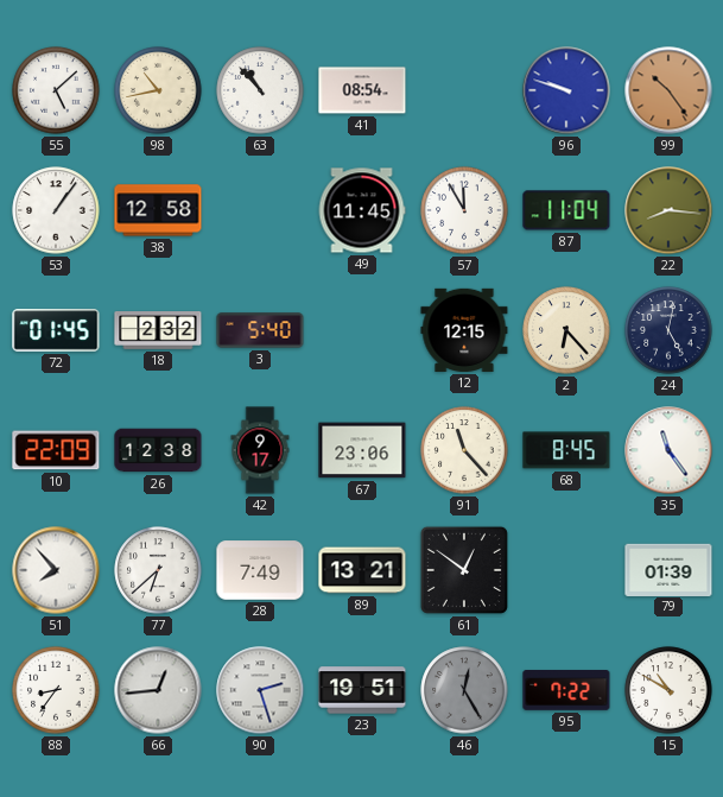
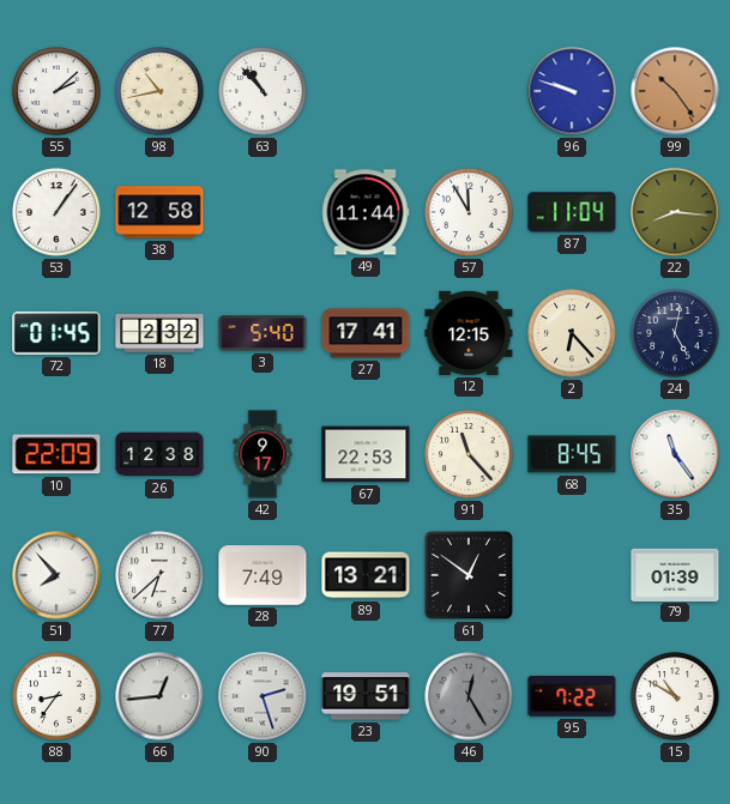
55: 5:08 -> 2:08
41: 08:54 -> none
49: 11:45 -> 11:44
27: none -> 17:41
67: 23:06 -> 22:53
